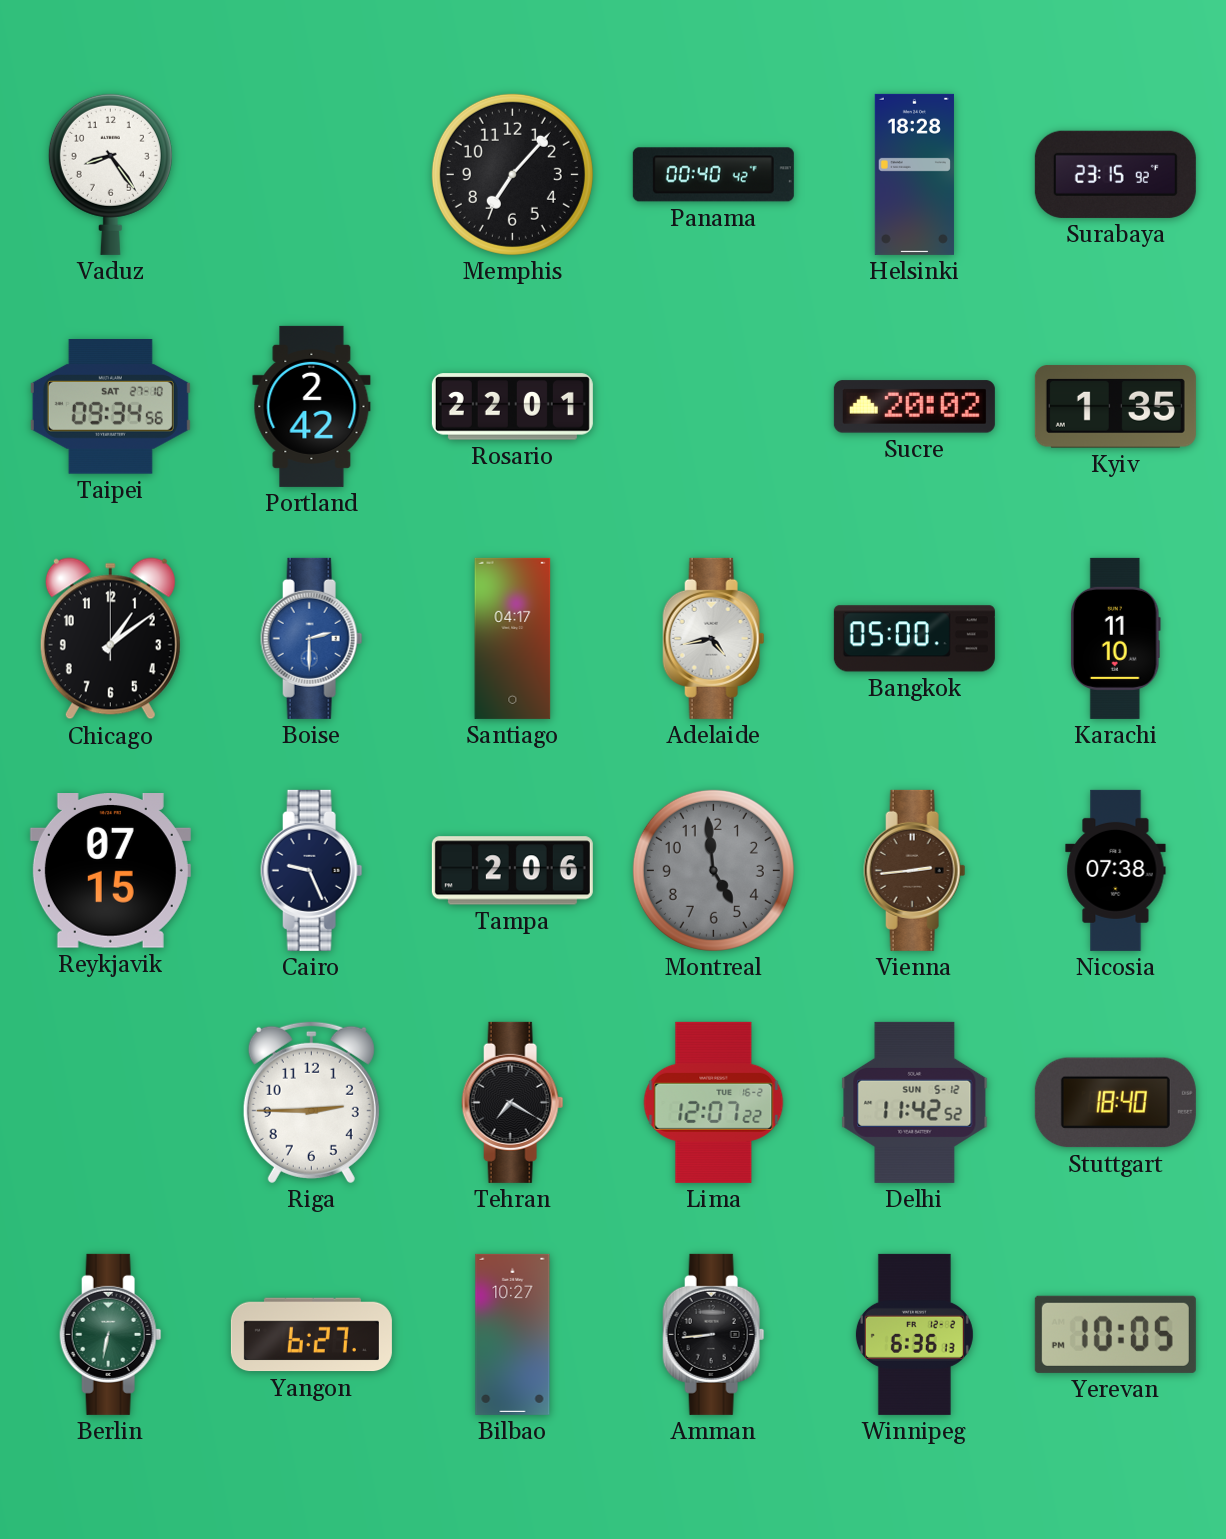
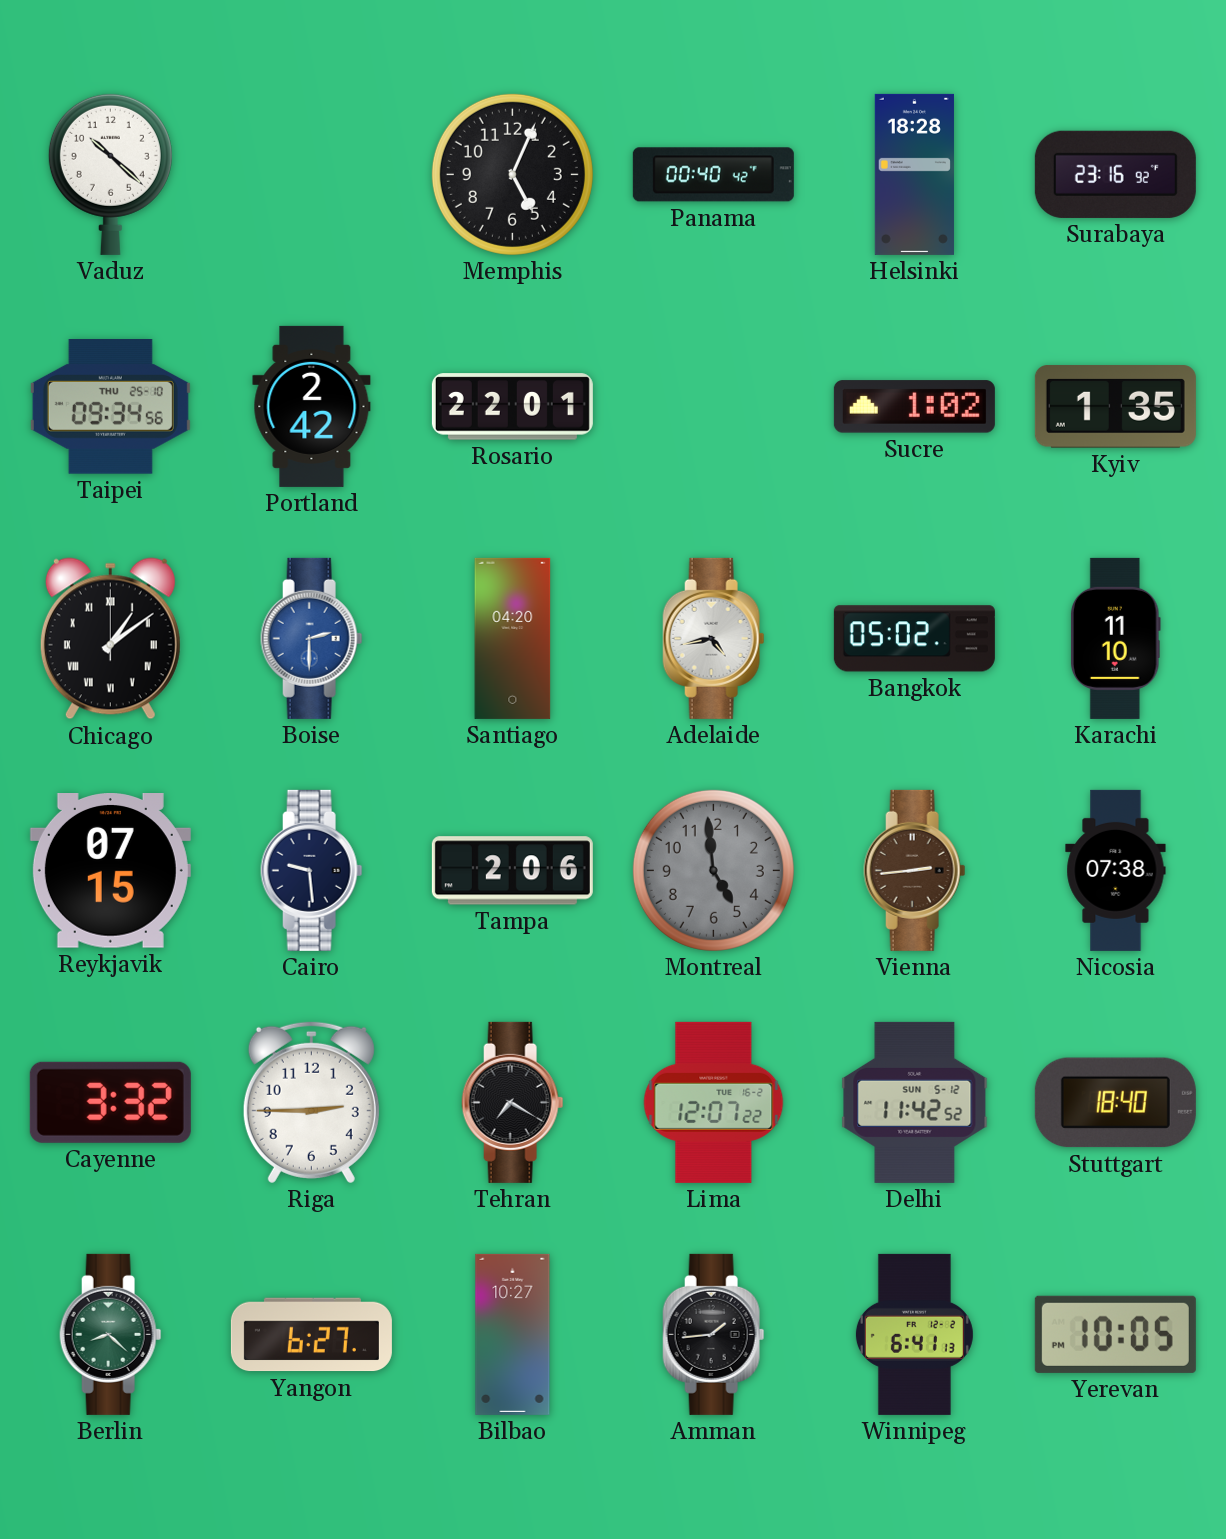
Vaduz: 8:24 -> 10:22
Memphis: 7:07 -> 5:04
Surabaya: 23:15 -> 23:16
Taipei date: SAT 27-10 -> THU 25-10
Sucre: 20:02 -> 1:02
Chicago numerals: Arabic -> Roman
Santiago: 04:17 -> 04:20
Bangkok: 05:00 -> 05:02
Cairo: 9:26 -> 9:29
Cayenne: none -> 3:32
Berlin: 6:32 -> 8:22
Amman: 8:44 -> 1:44
Winnipeg: 6:36 -> 6:41
